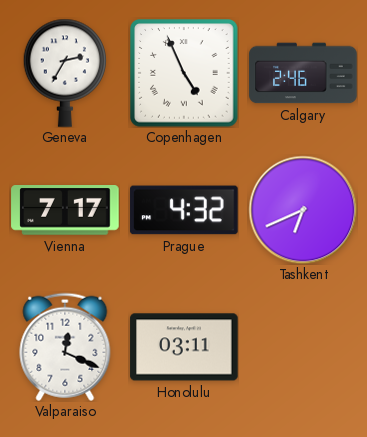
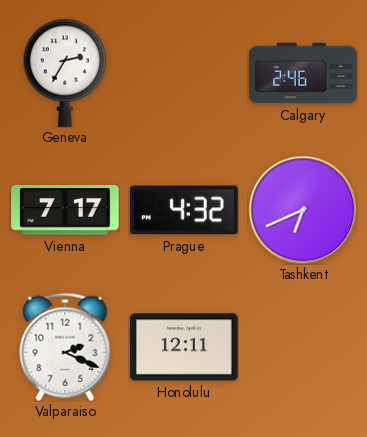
Copenhagen: 4:56 -> none
Valparaiso: 12:19 -> 2:19
Honolulu: 03:11 -> 12:11
